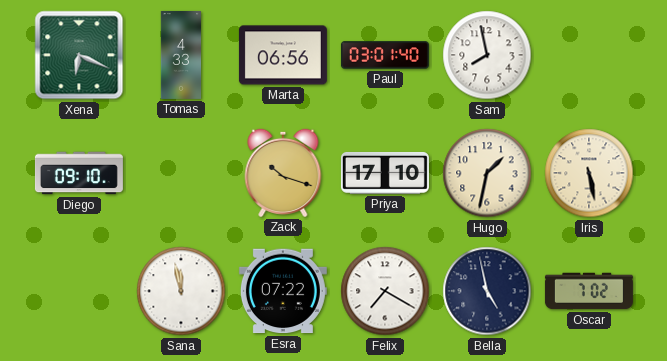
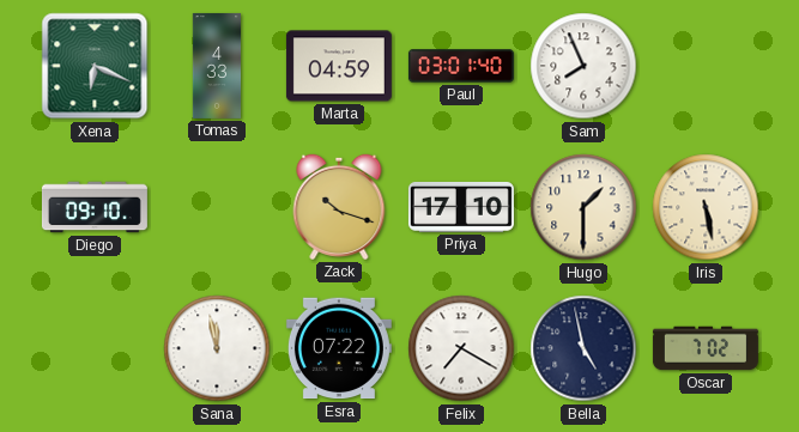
Marta: 06:56 -> 04:59
Sam: 7:58 -> 7:56
Hugo: 1:32 -> 1:30
